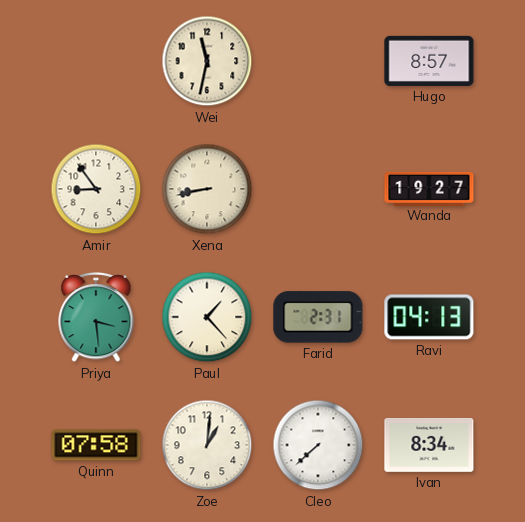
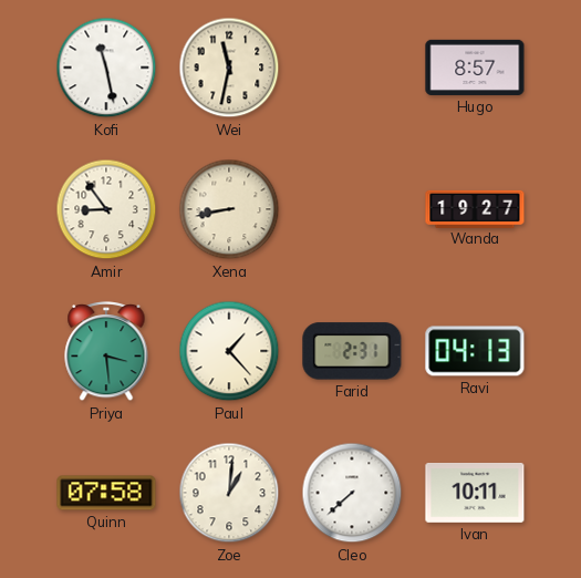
Kofi: none -> 11:28
Ivan: 8:34 -> 10:11
